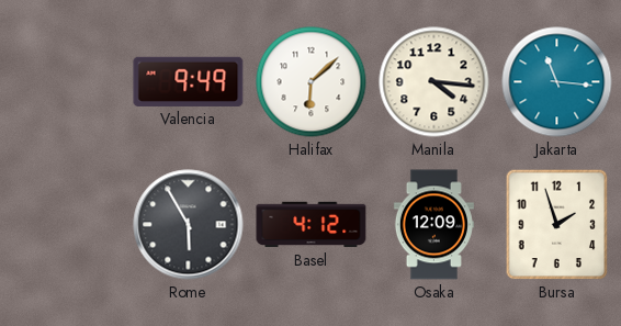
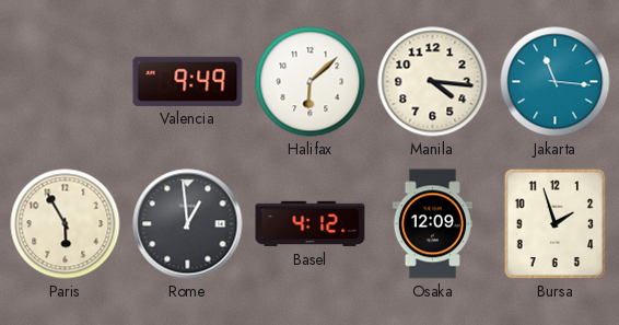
Paris: none -> 5:55
Rome: 5:55 -> 12:59
